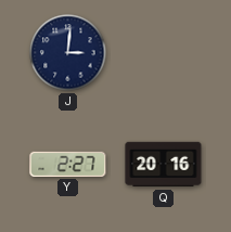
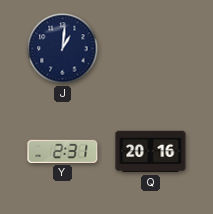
J: 3:01 -> 1:01
Y: 2:27 -> 2:31
